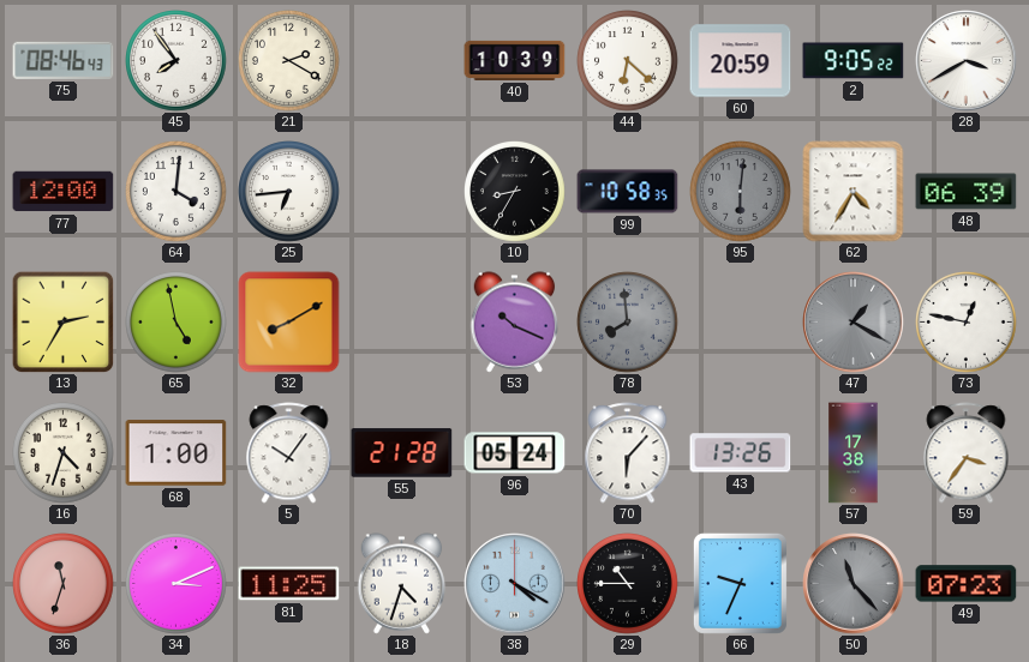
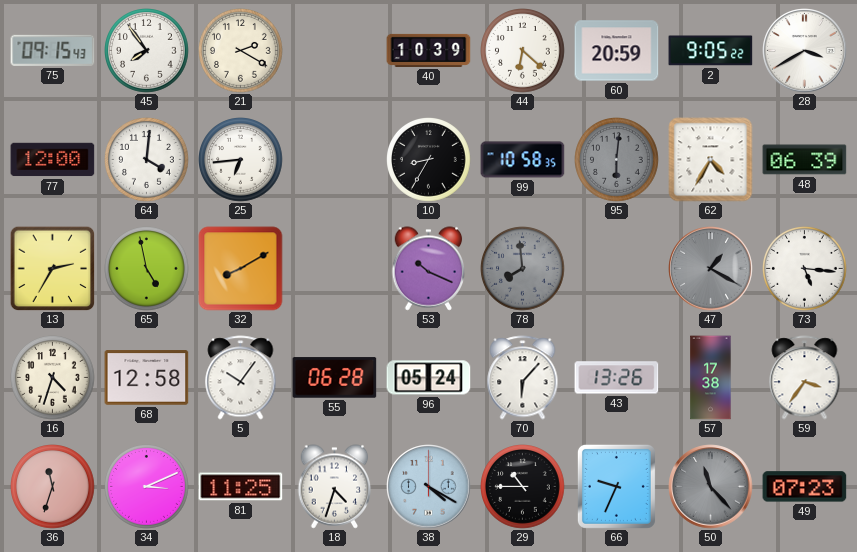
75: 08:46 -> 09:15
73: 12:47 -> 5:16
68: 1:00 -> 12:58
55: 21:28 -> 06:28
